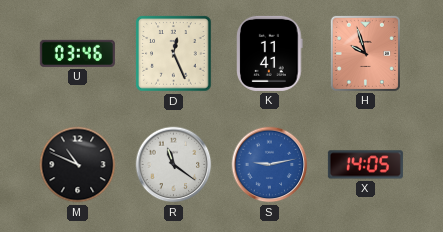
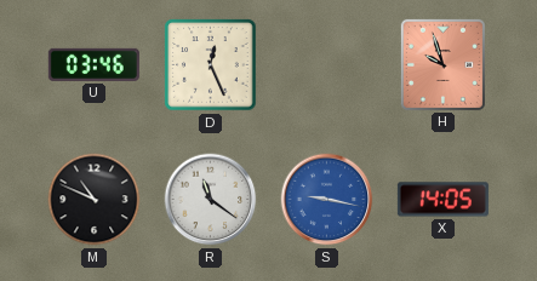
K: 11:41 -> none
S: 9:13 -> 9:17
